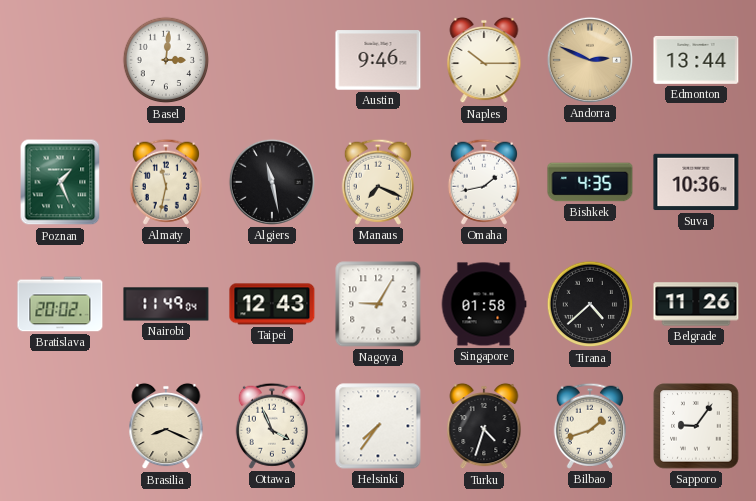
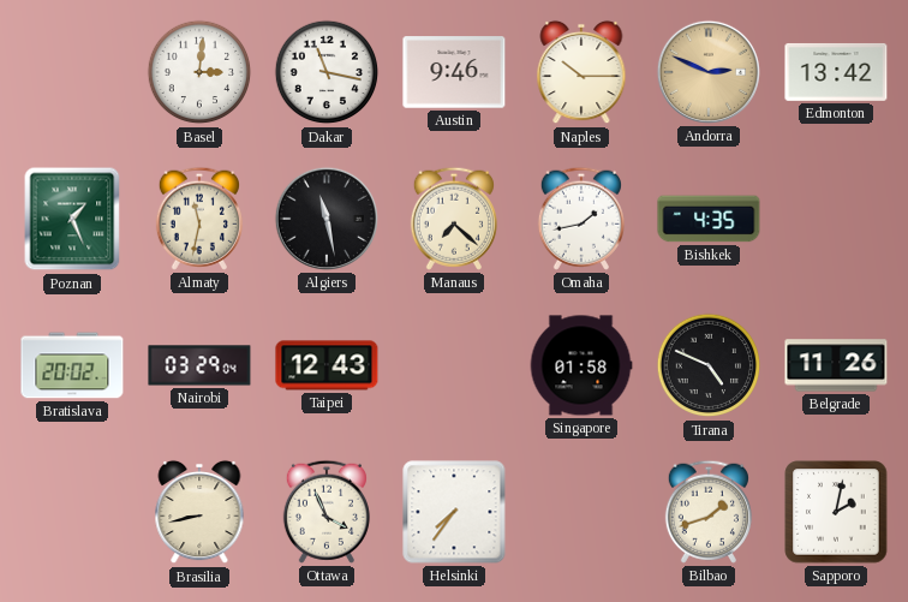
Dakar: none -> 11:17
Edmonton: 13:44 -> 13:42
Manaus: 7:19 -> 7:22
Suva: 10:36 -> none
Nairobi: 11:49 -> 03:29
Nagoya: 9:05 -> none
Tirana: 4:38 -> 4:49
Brasilia: 8:19 -> 8:43
Turku: 4:33 -> none
Sapporo: 9:06 -> 2:02
